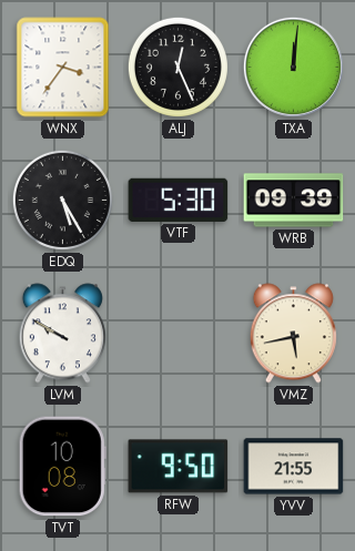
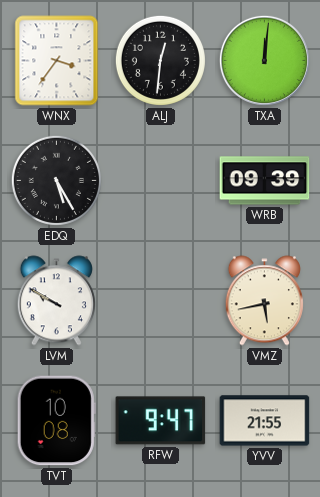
ALJ: 12:26 -> 12:31
VTF: 5:30 -> none
RFW: 9:50 -> 9:47
